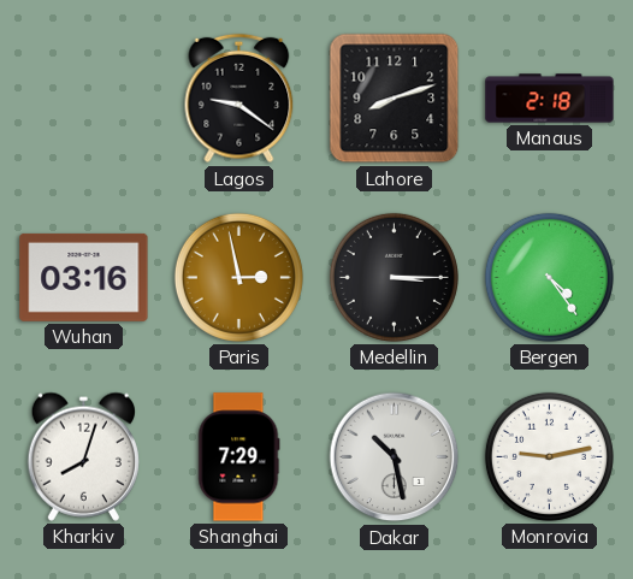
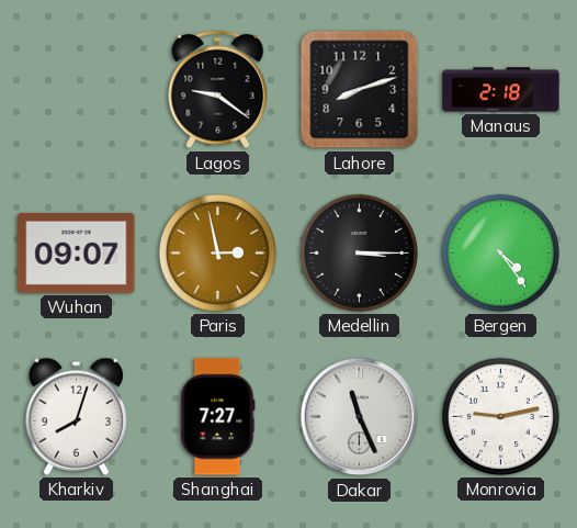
Wuhan: 03:16 -> 09:07
Shanghai: 7:29 -> 7:27
Dakar: 10:28 -> 11:26
